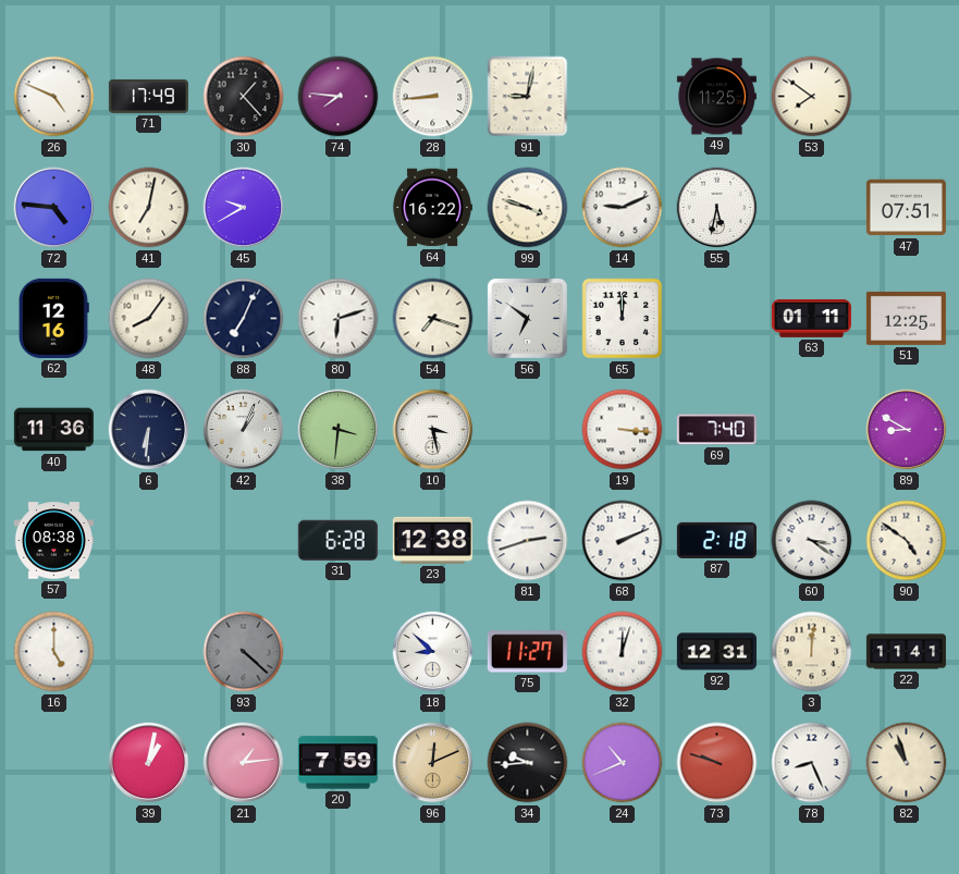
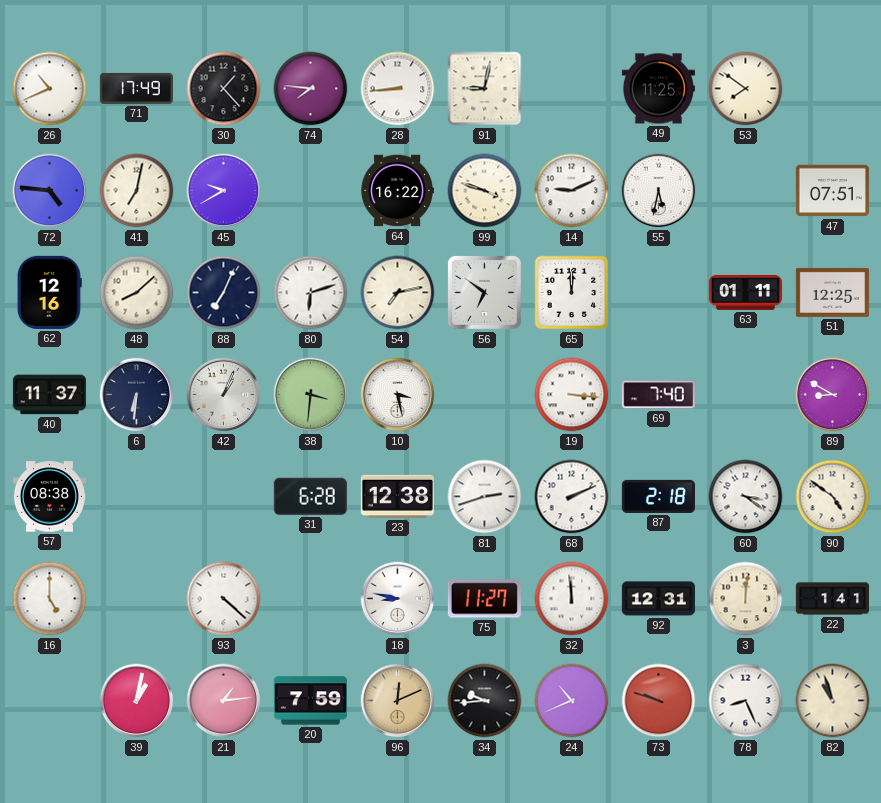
26: 4:49 -> 10:41
48: 8:06 -> 8:08
54: 7:18 -> 7:13
40: 11:36 -> 11:37
93 dial: grey -> white
18: 8:52 -> 8:47
32: 12:03 -> 11:59
22: 11:41 -> 1:41
